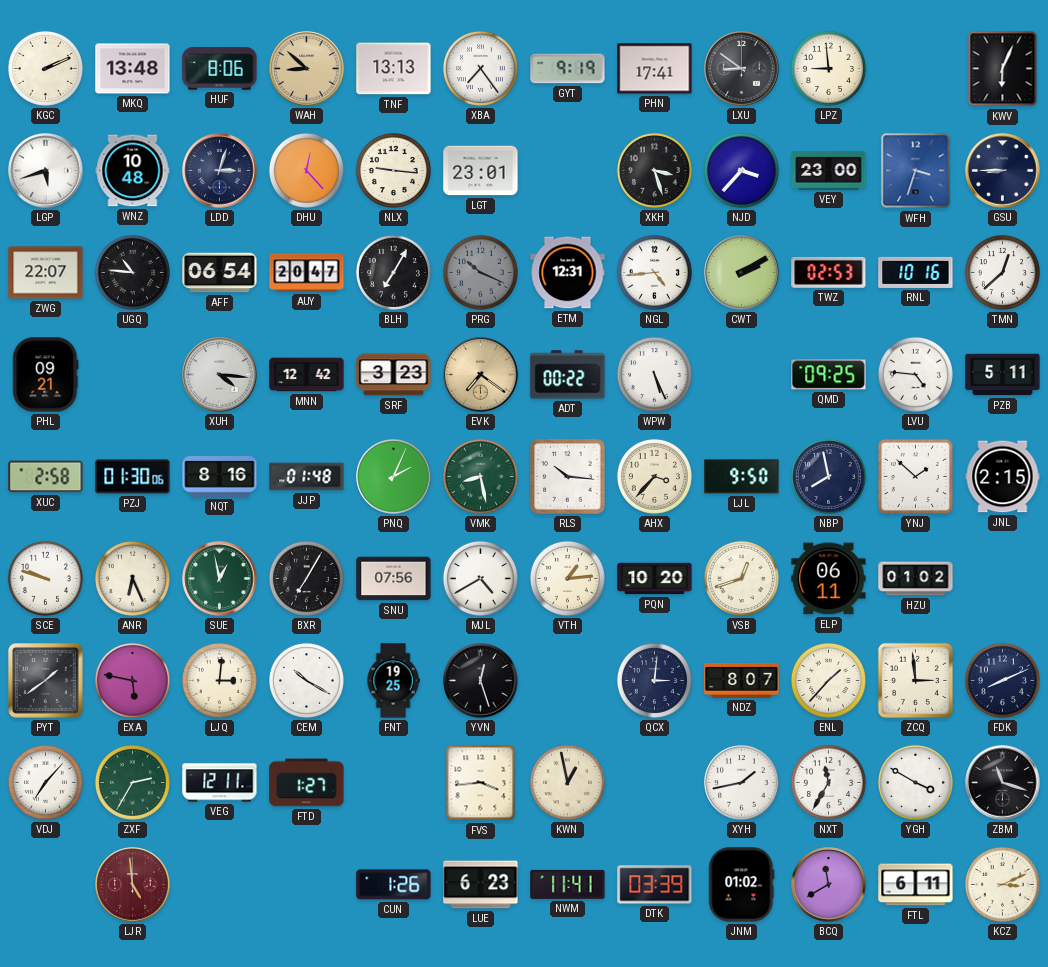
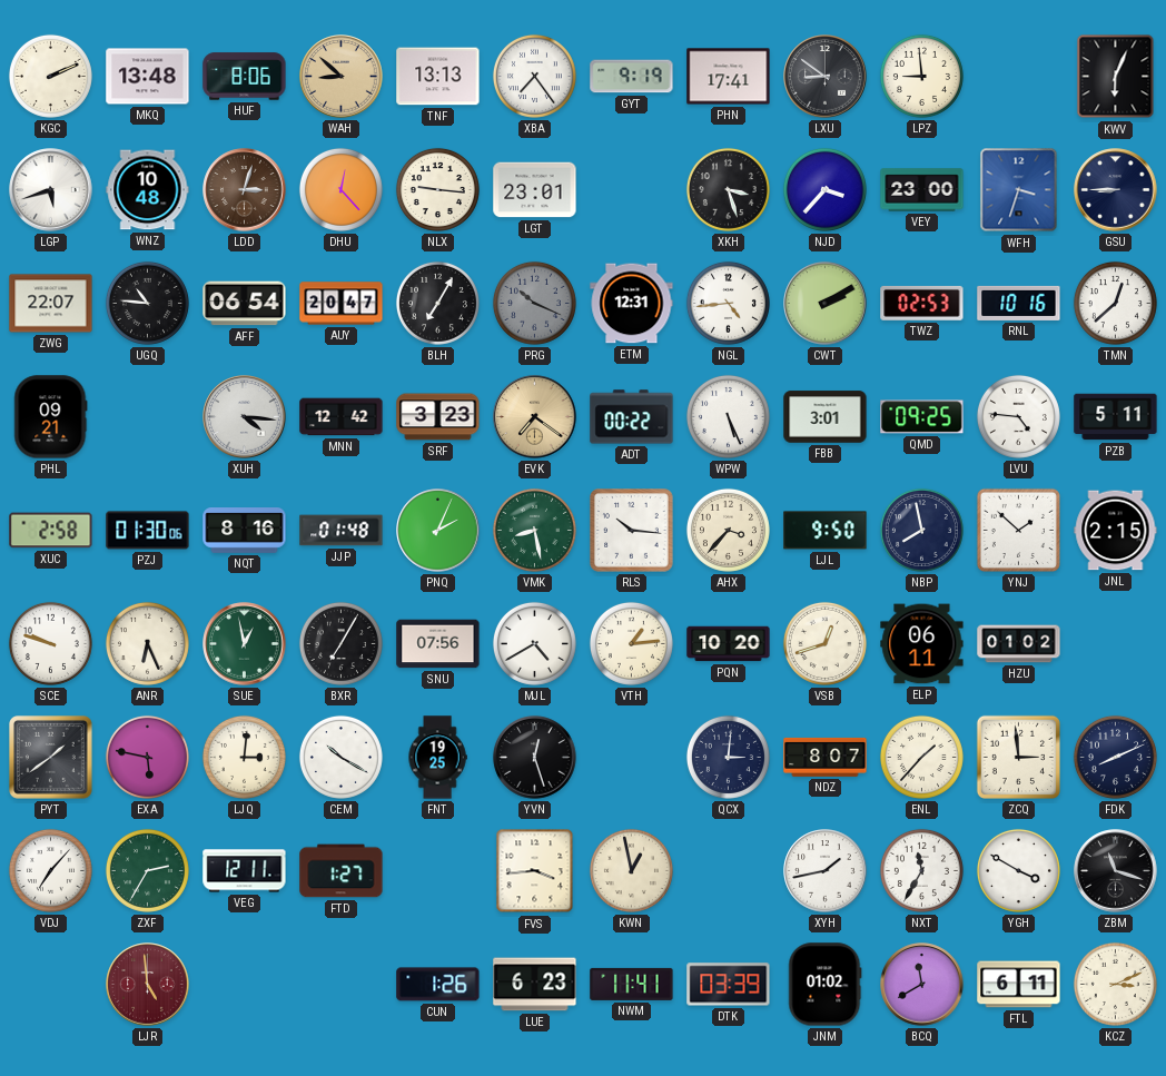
LDD dial: navy -> brown
FBB: none -> 3:01
